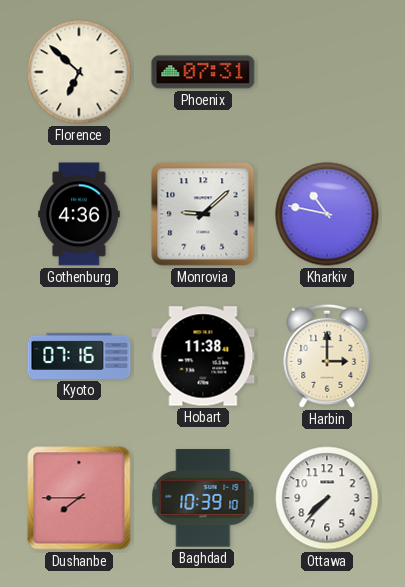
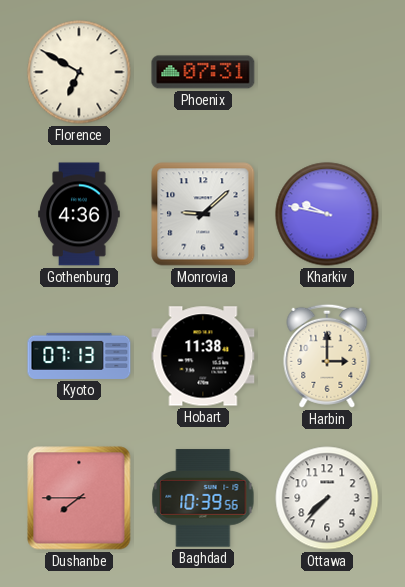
Florence: 6:52 -> 6:50
Kharkiv: 10:47 -> 9:47
Kyoto: 07:16 -> 07:13
Baghdad: 10:39:10 -> 10:39:56
